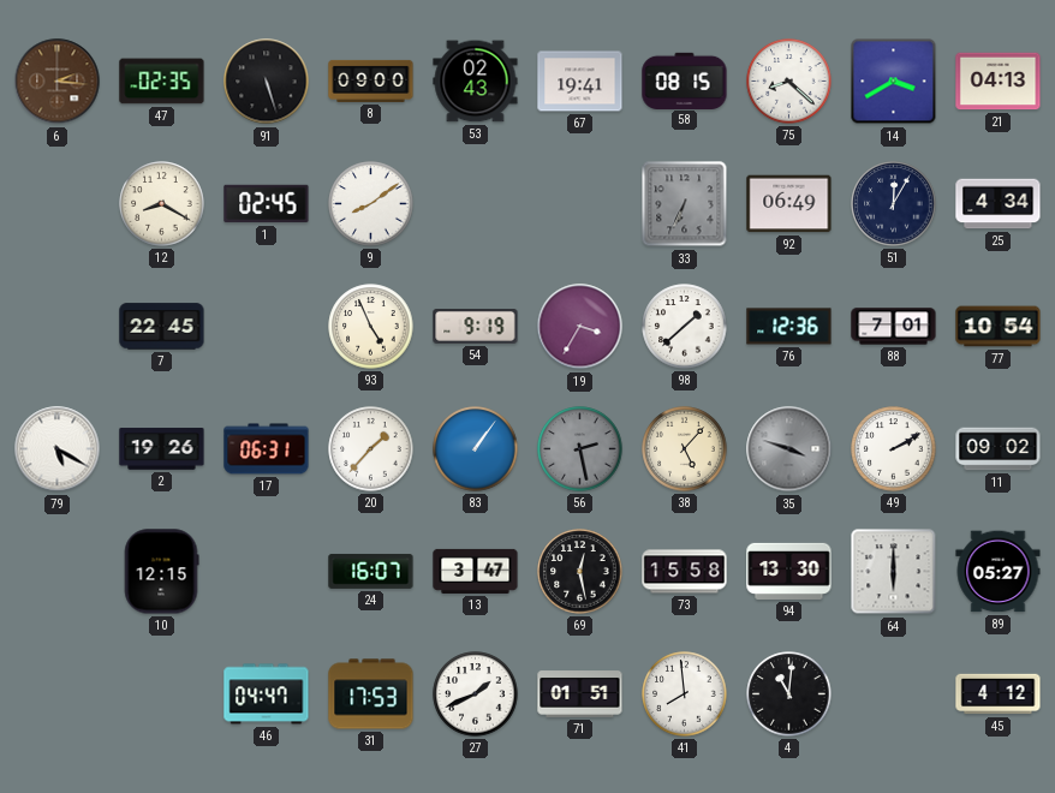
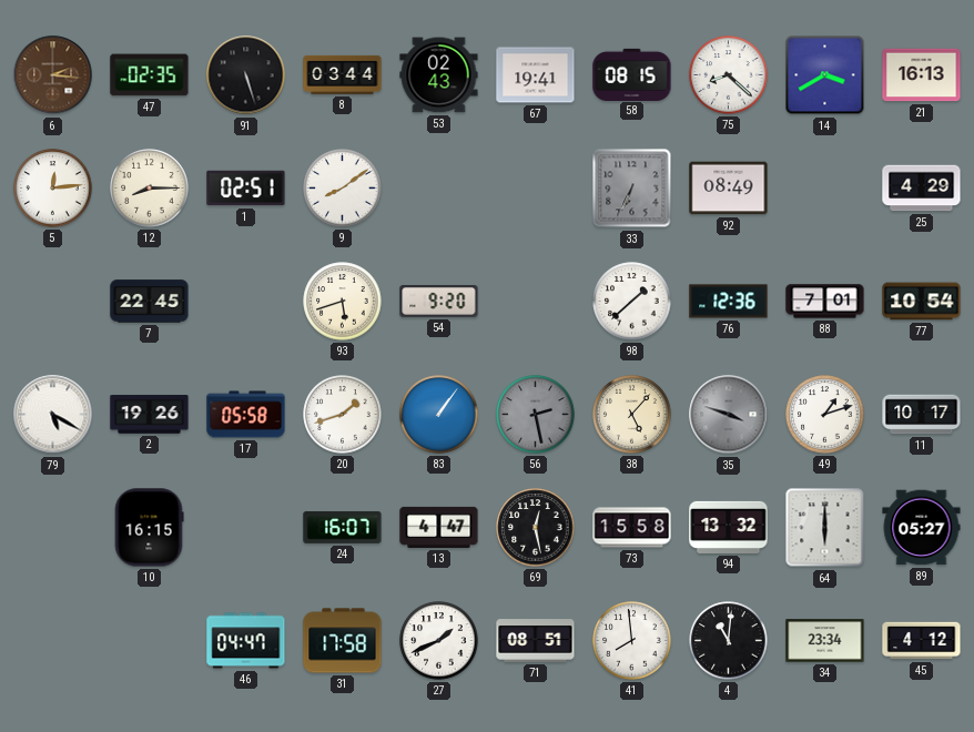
8: 09:00 -> 03:44
21: 04:13 -> 16:13
5: none -> 12:14
12: 8:20 -> 8:15
1: 02:45 -> 02:51
92: 06:49 -> 08:49
51: 12:05 -> none
25: 4:34 -> 4:29
93: 4:56 -> 5:42
54: 9:19 -> 9:20
19: 3:35 -> none
17: 06:31 -> 05:58
20: 1:37 -> 1:42
49: 2:10 -> 1:12
11: 09:02 -> 10:17
10: 12:15 -> 16:15
13: 3:47 -> 4:47
94: 13:30 -> 13:32
31: 17:53 -> 17:58
71: 01:51 -> 08:51
34: none -> 23:34
